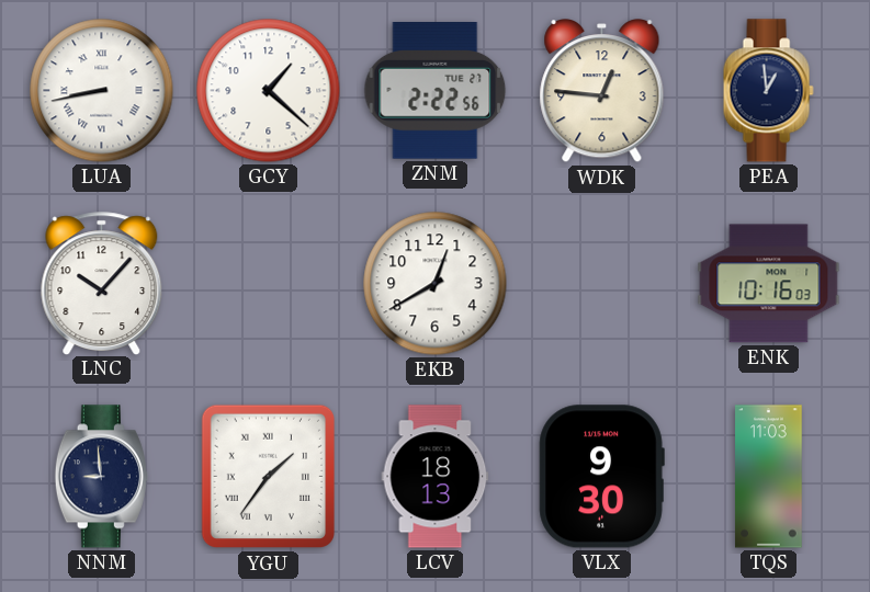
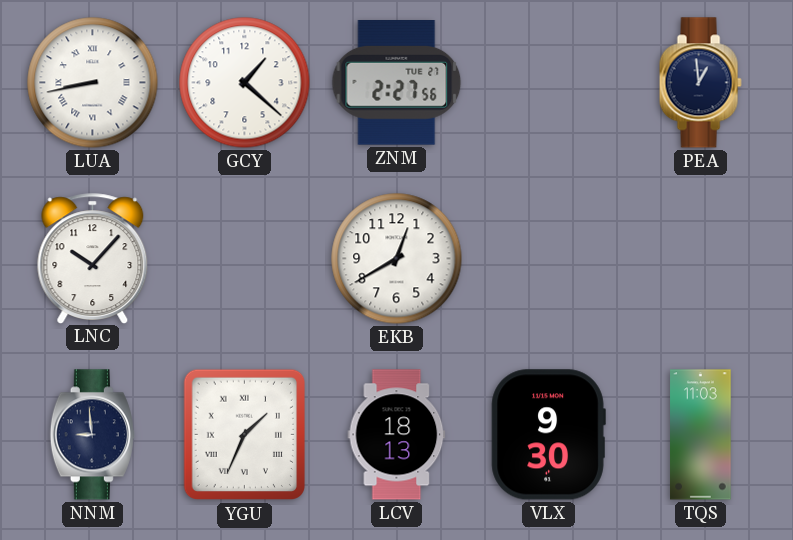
ZNM: 2:22 -> 2:27
WDK: 12:46 -> none
ENK: 10:16 -> none
YGU: 1:36 -> 1:34
